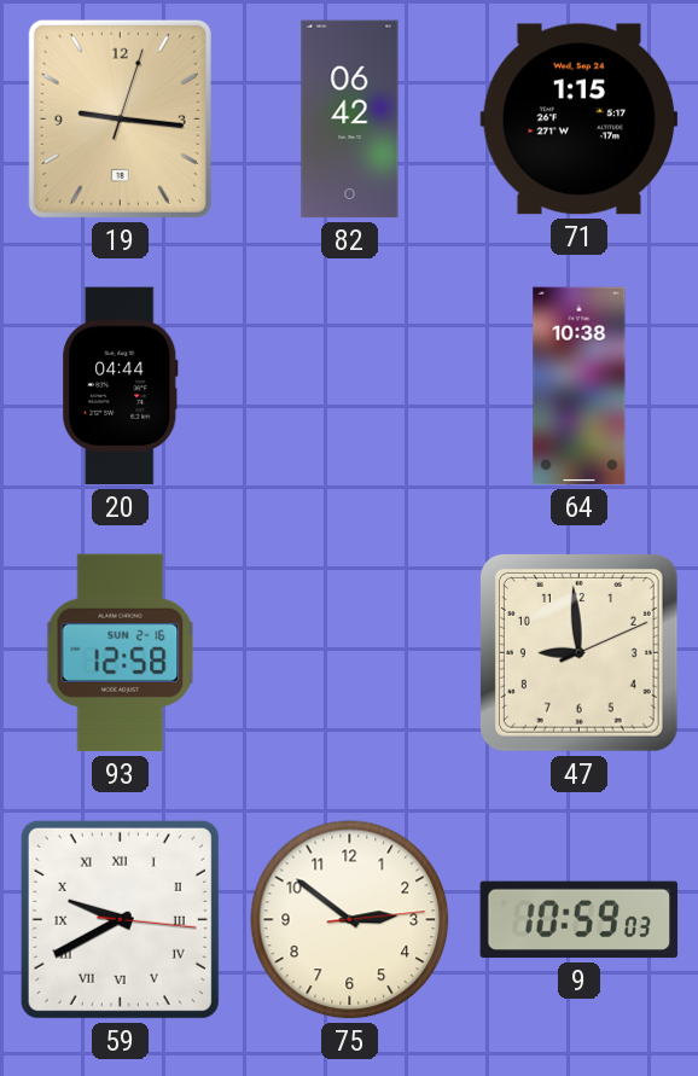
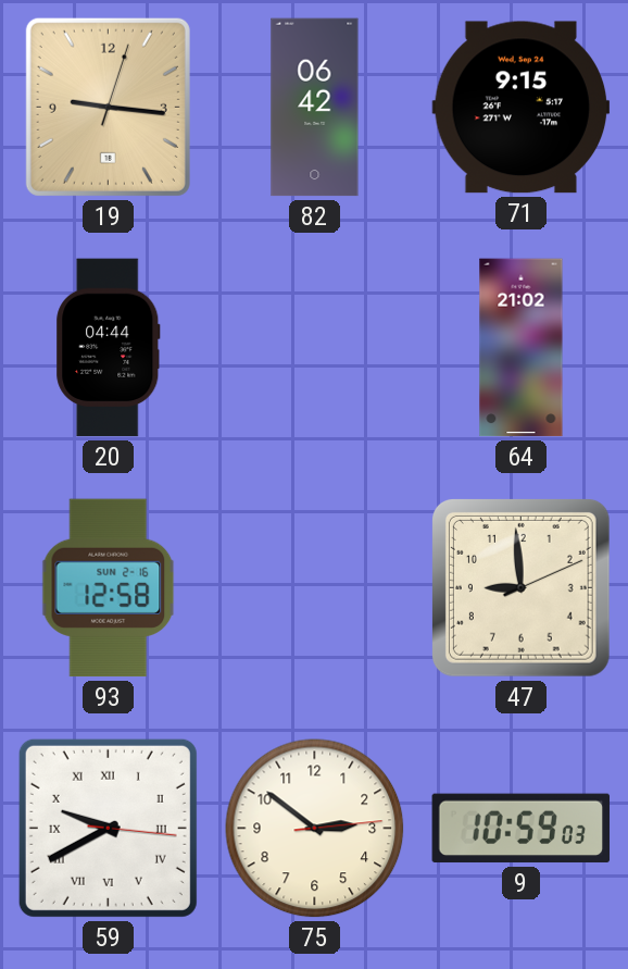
71: 1:15 -> 9:15
64: 10:38 -> 21:02
